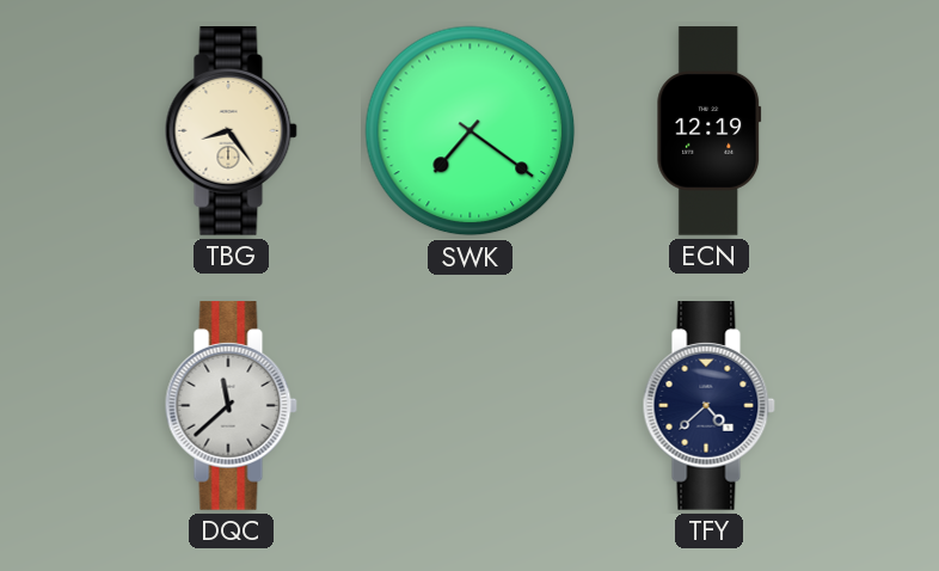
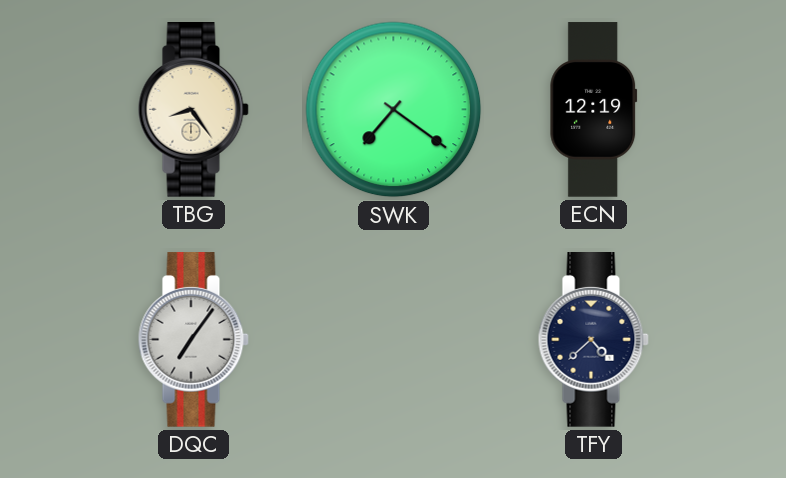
DQC: 11:38 -> 7:06
